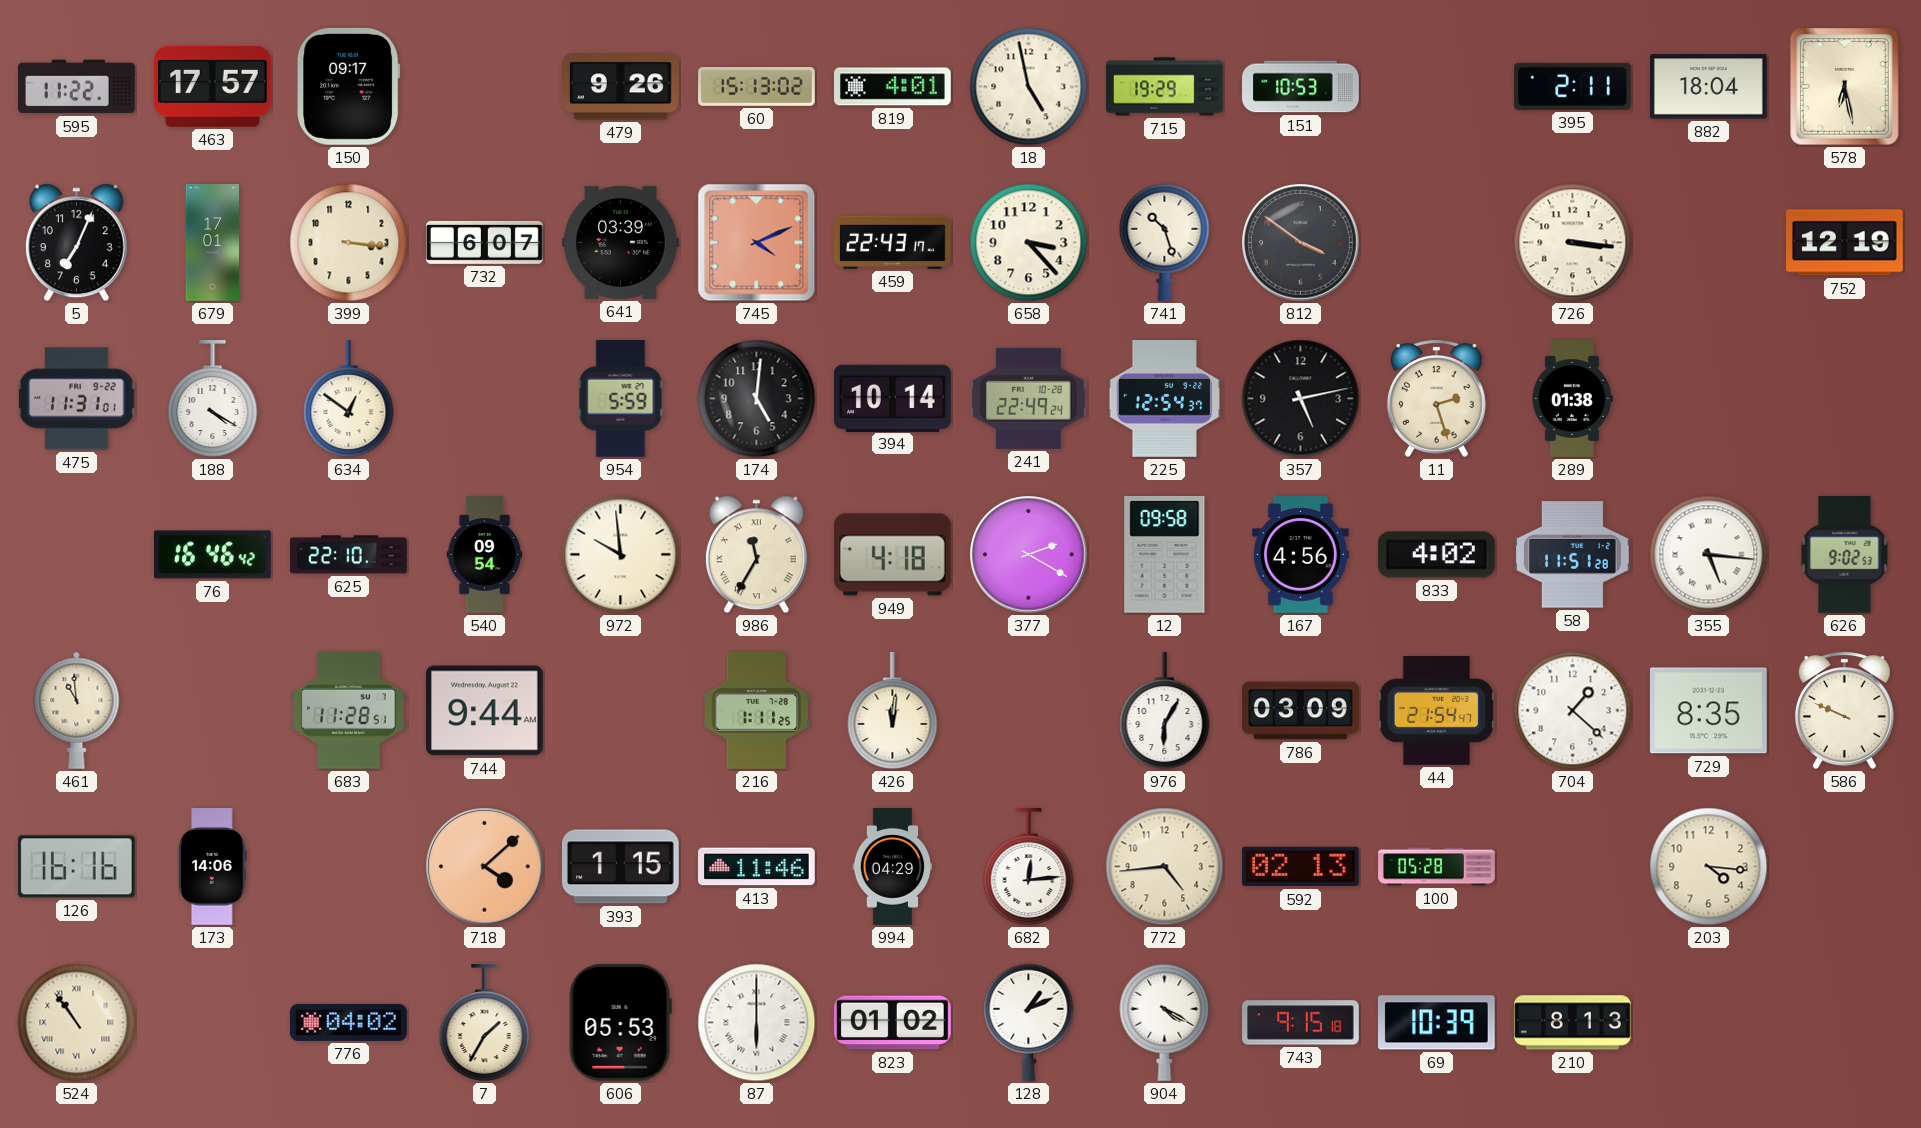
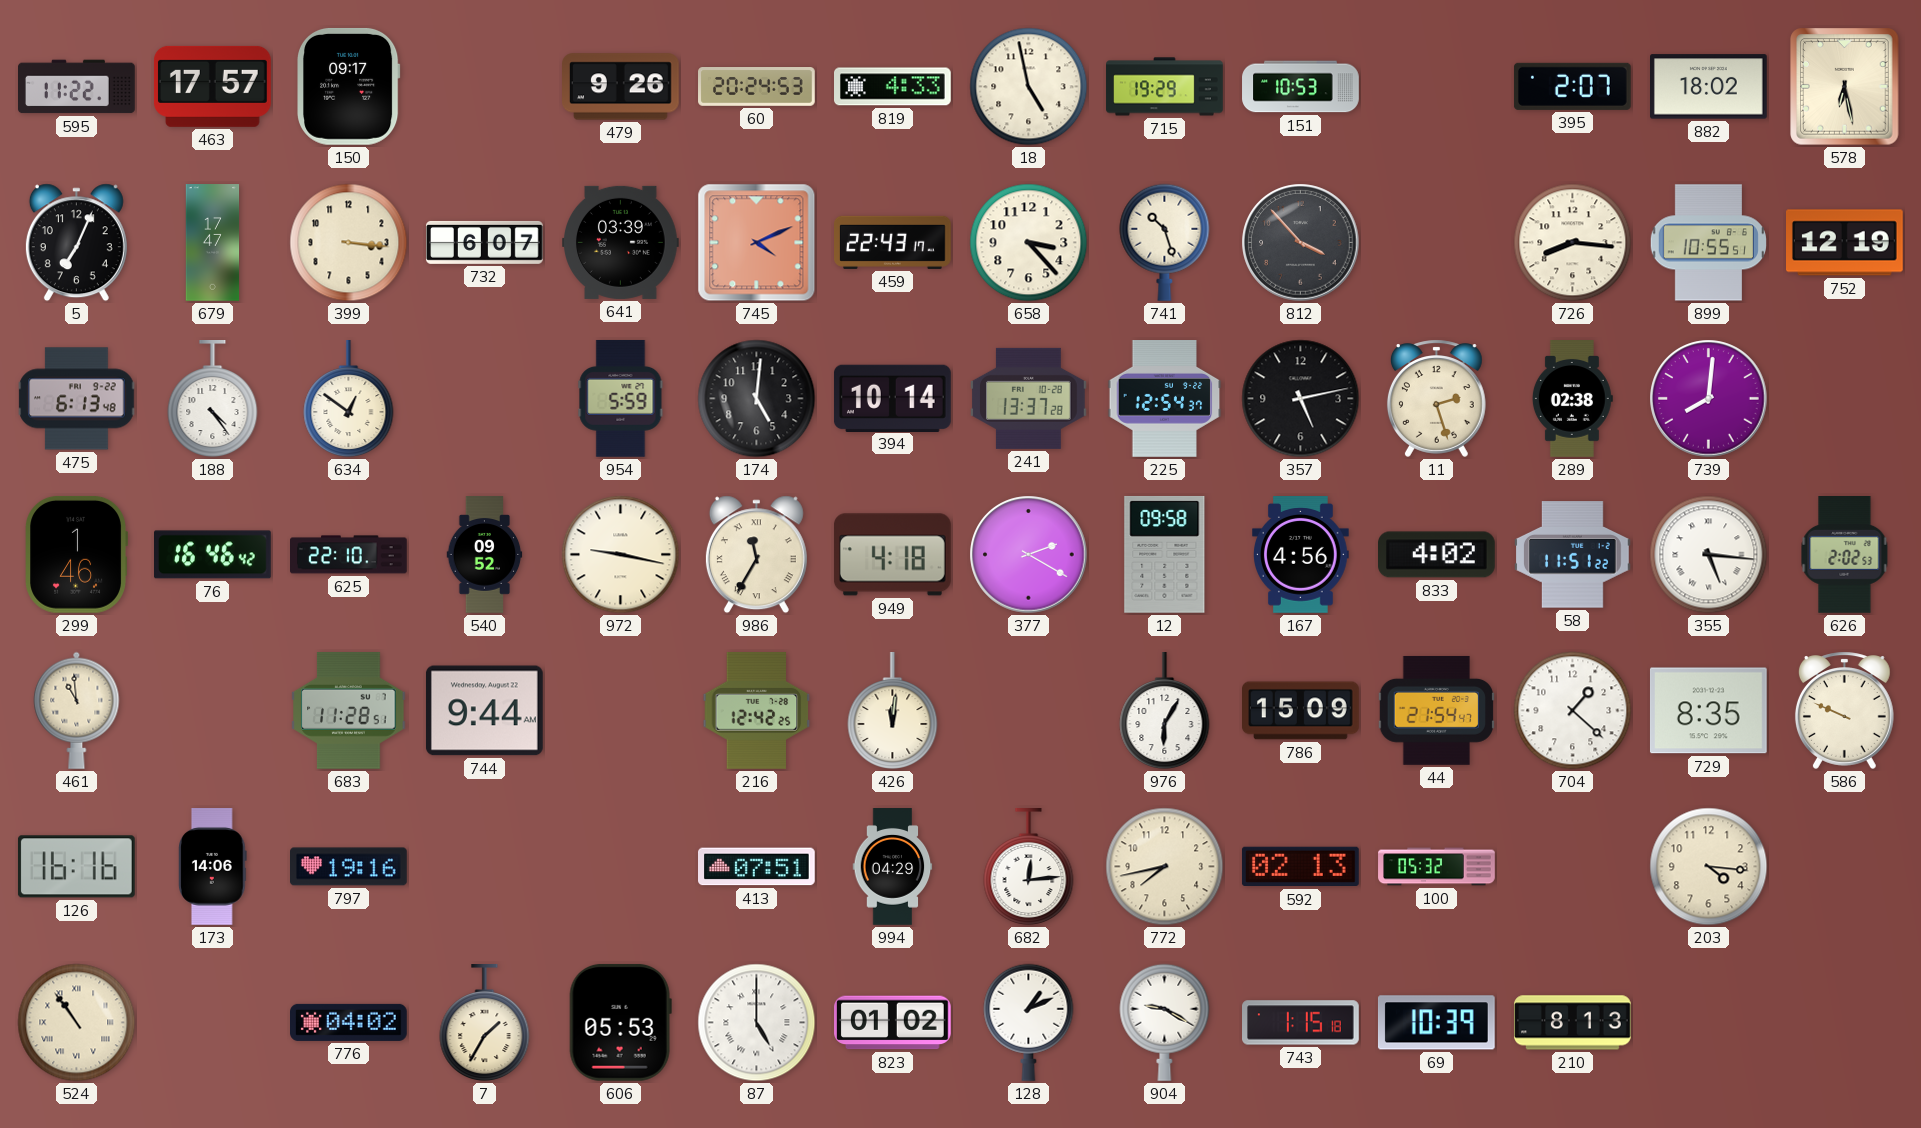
60: 15:13 -> 20:24
819: 4:01 -> 4:33
395: 2:11 -> 2:07
882: 18:04 -> 18:02
679: 17:01 -> 17:47
812: 3:51 -> 3:53
726: 3:16 -> 8:16
899: none -> 10:55
475: 11:31 -> 6:13
188: 4:20 -> 4:24
241: 22:49 -> 13:37
289: 01:38 -> 02:38
739: none -> 8:01
299: none -> 1:46
540: 09:54 -> 09:52
972: 9:59 -> 9:17
58: 11:51:28 -> 11:51:22
626: 9:02 -> 2:02
216: 1:11 -> 12:42
786: 03:09 -> 15:09
797: none -> 19:16
718: 4:08 -> none
393: 1:15 -> none
413: 11:46 -> 07:51
772: 4:44 -> 7:43
100: 05:28 -> 05:32
87: 6:00 -> 5:00
904: 4:20 -> 9:20
743: 9:15 -> 1:15
